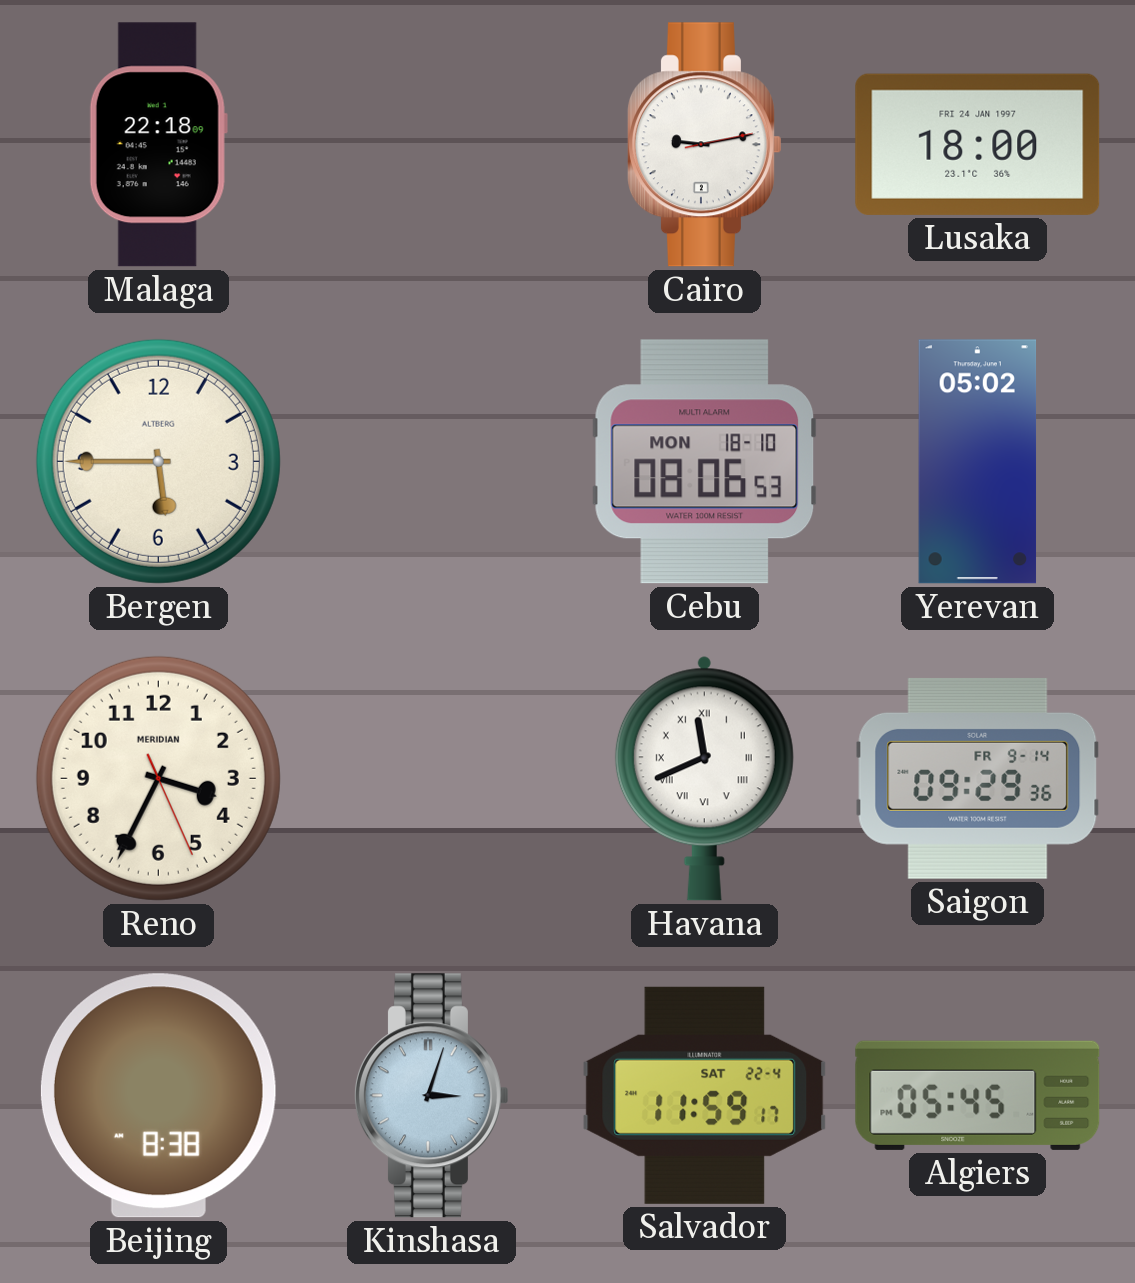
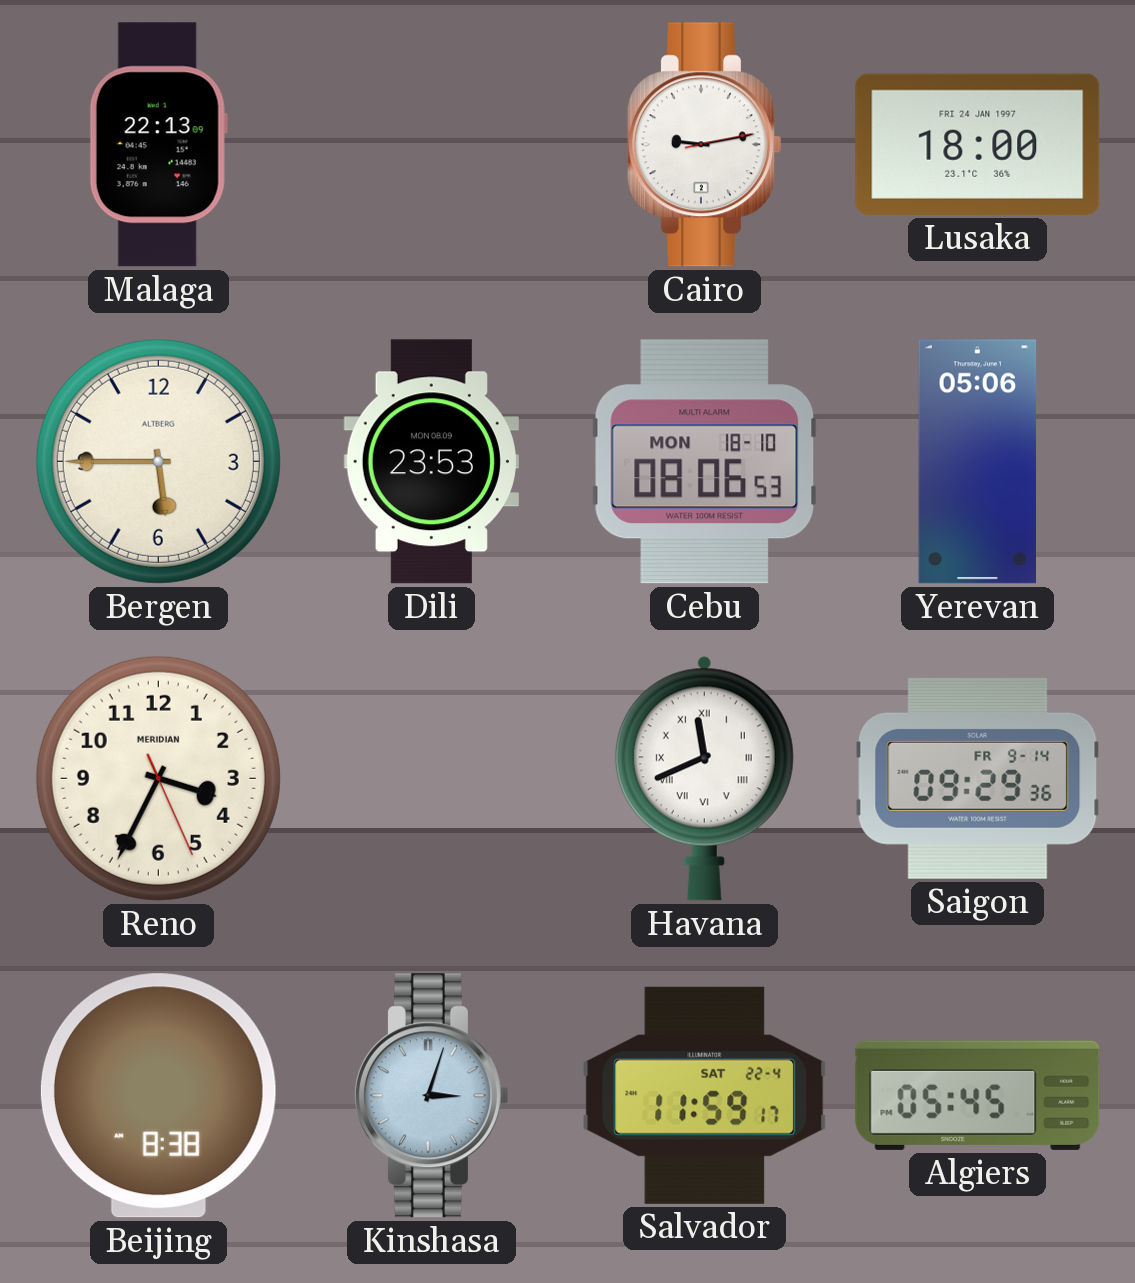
Malaga: 22:18 -> 22:13
Dili: none -> 23:53
Yerevan: 05:02 -> 05:06
